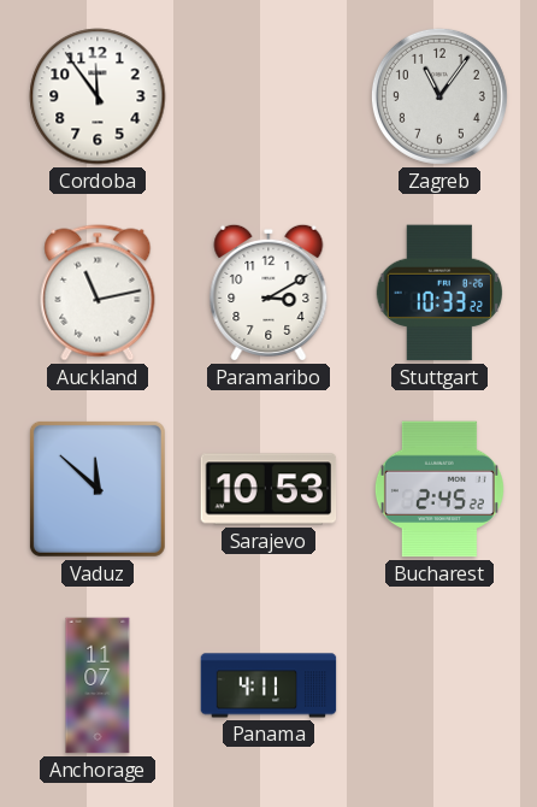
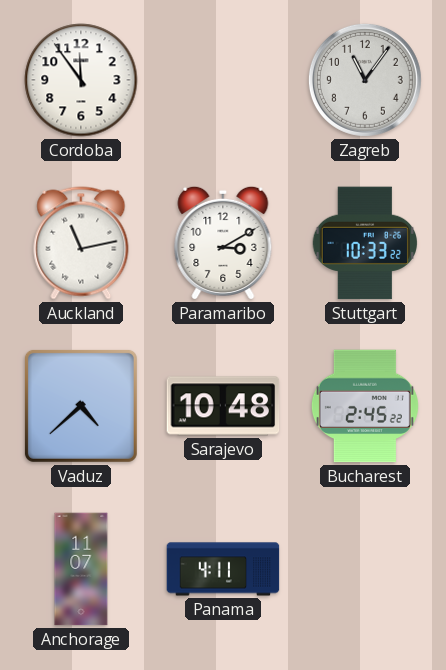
Vaduz: 11:52 -> 4:38
Sarajevo: 10:53 -> 10:48
